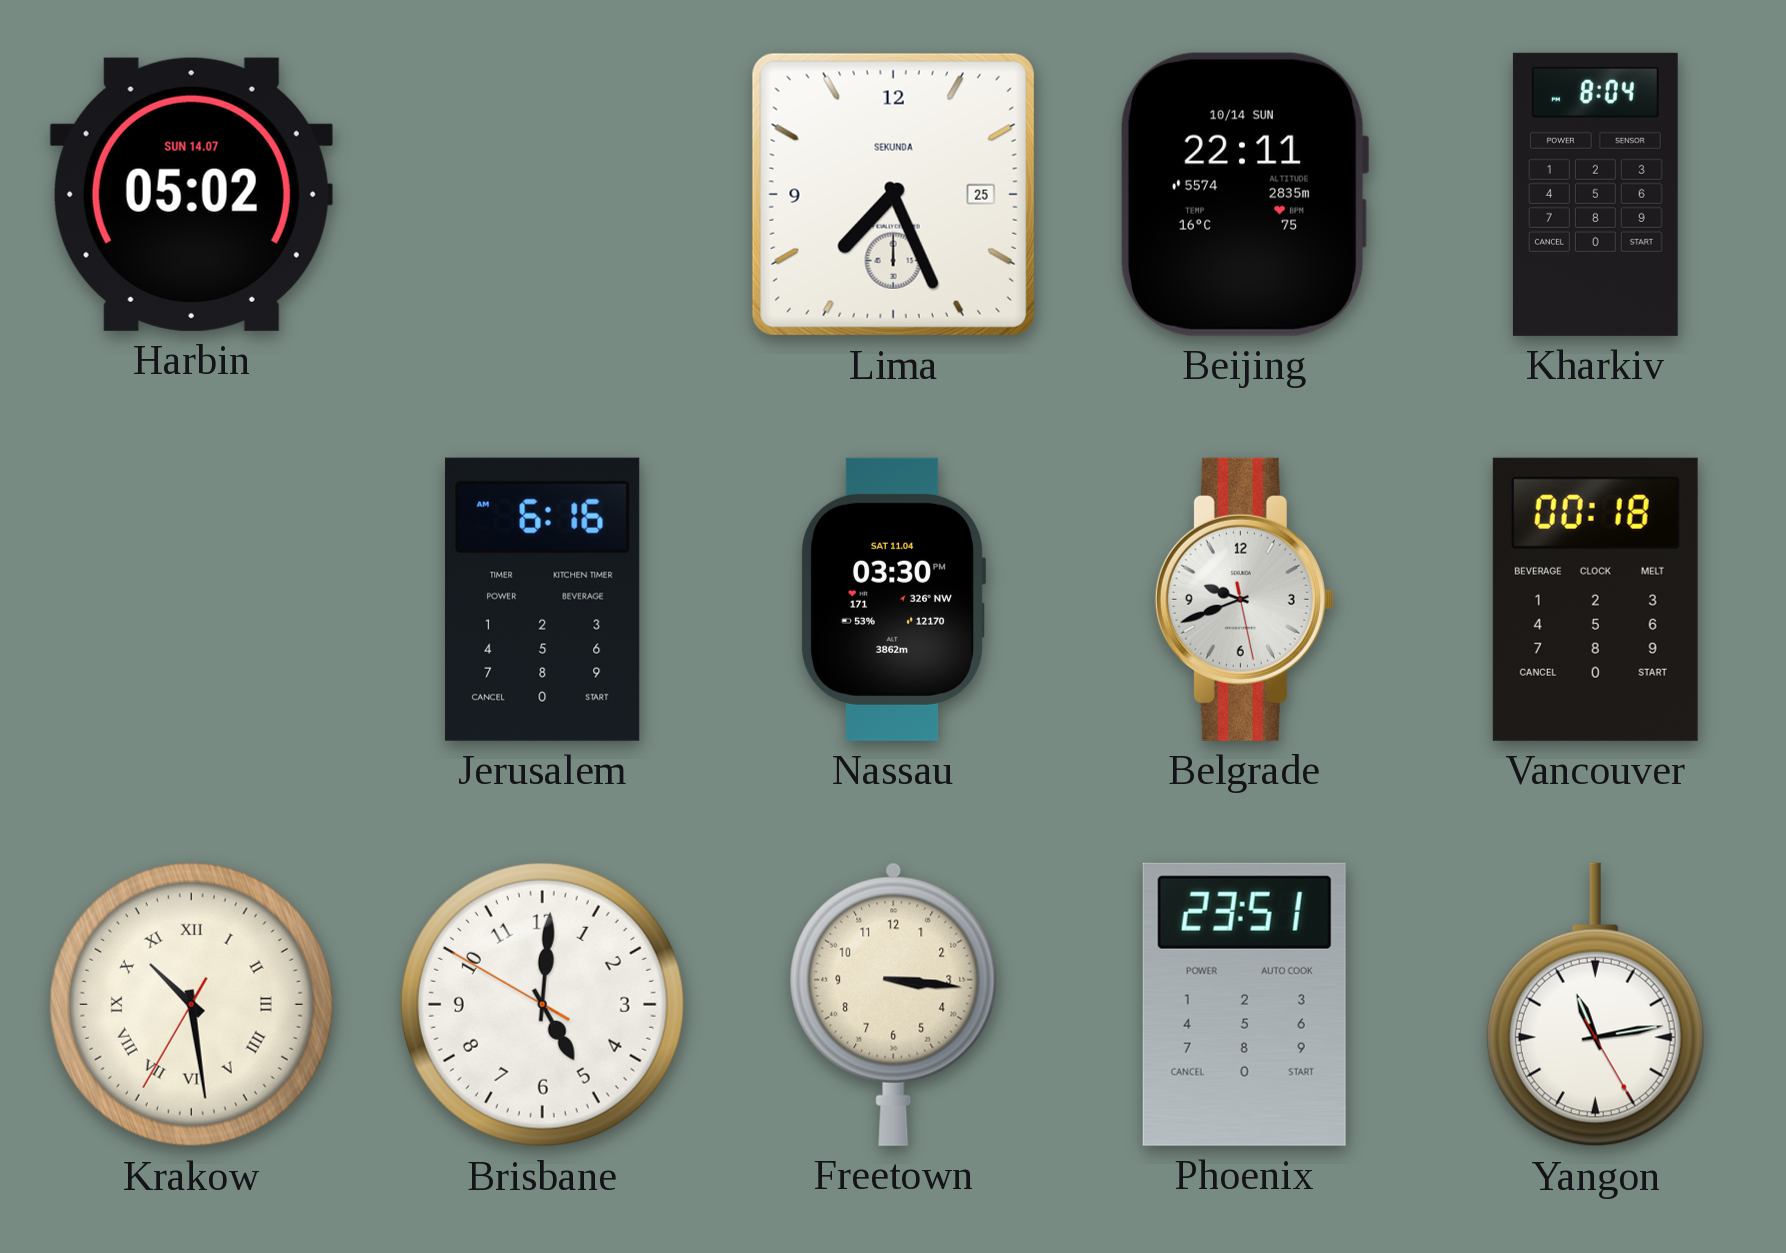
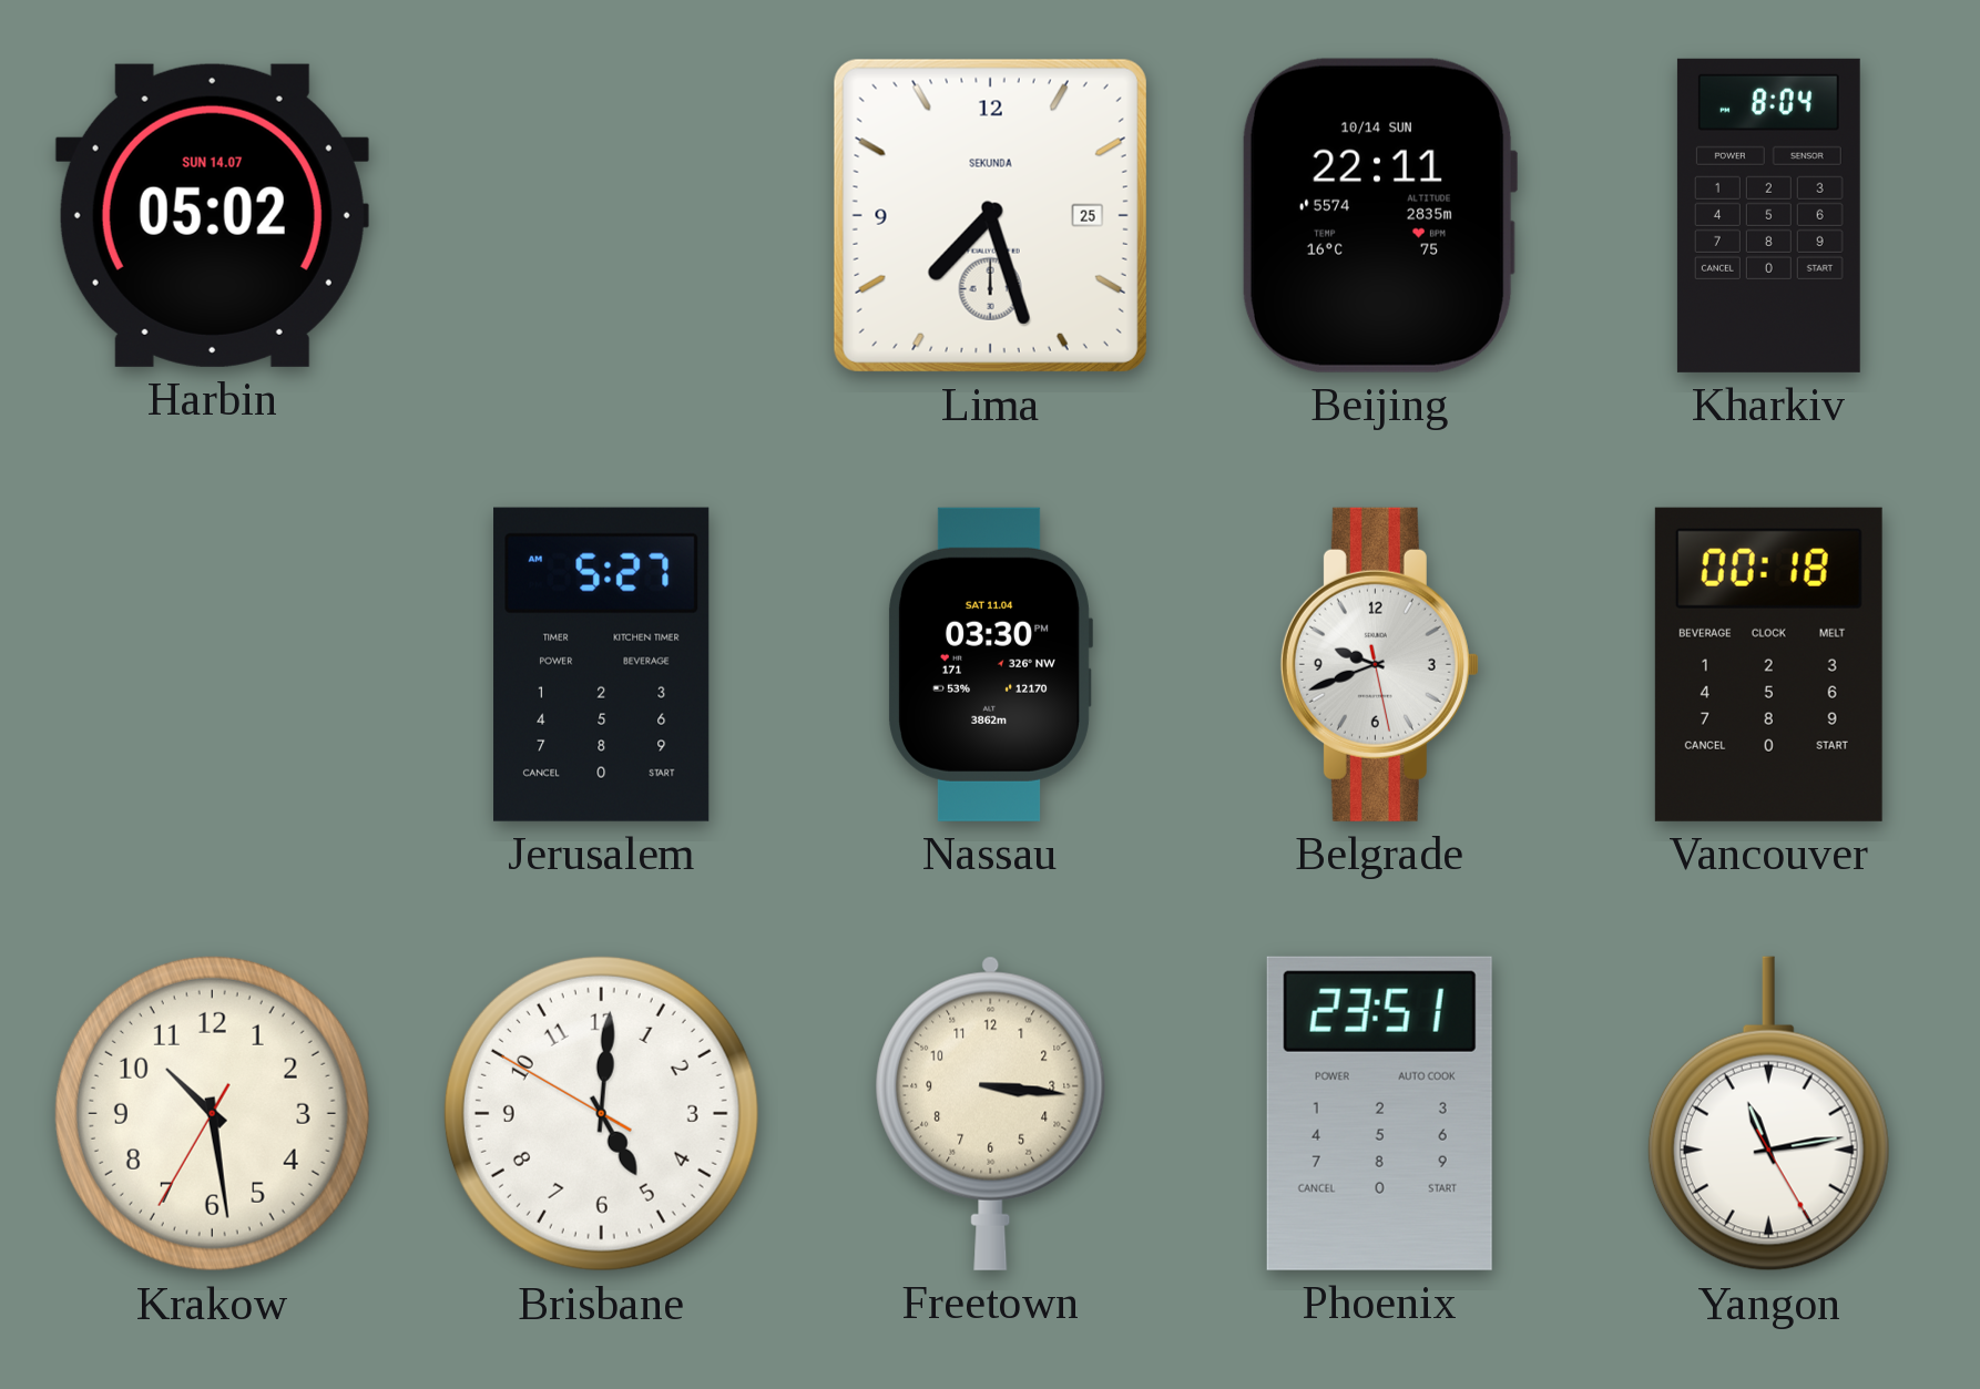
Lima: 7:26 -> 7:27
Jerusalem: 6:16 -> 5:27
Krakow numerals: Roman -> Arabic
